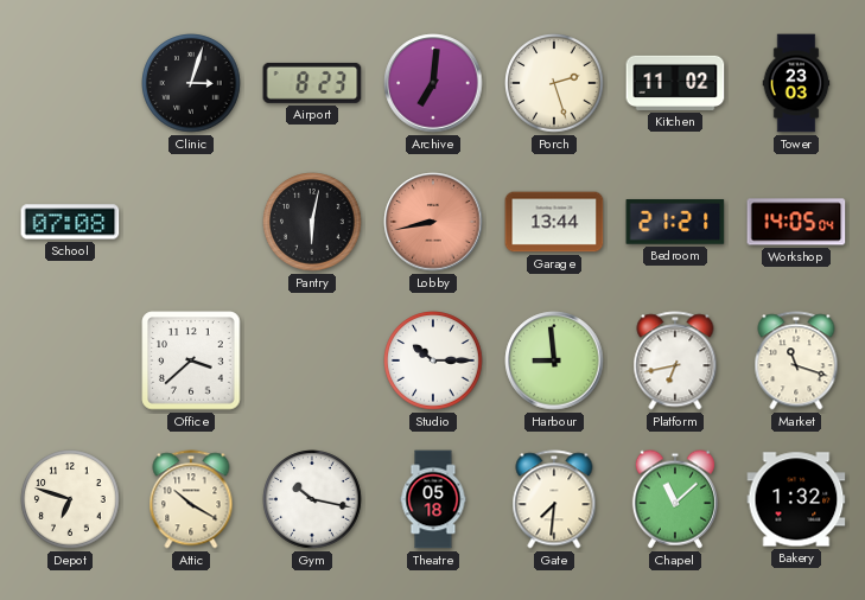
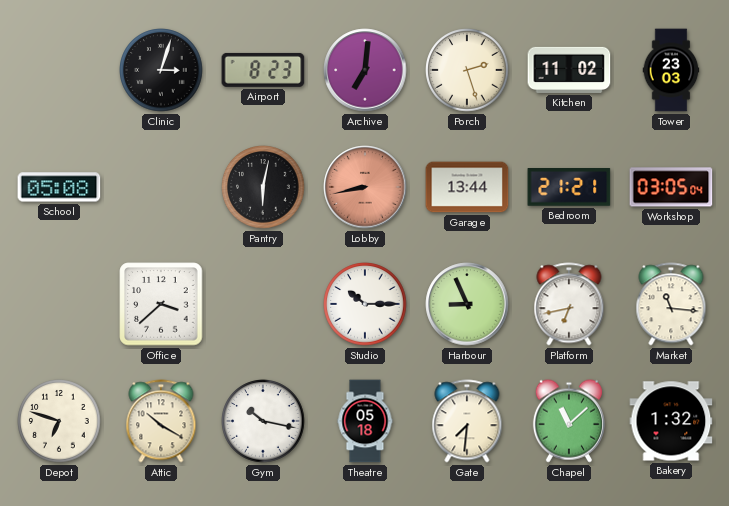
School: 07:08 -> 05:08
Workshop: 14:05 -> 03:05
Harbour: 8:59 -> 8:56
Market: 11:18 -> 11:16
